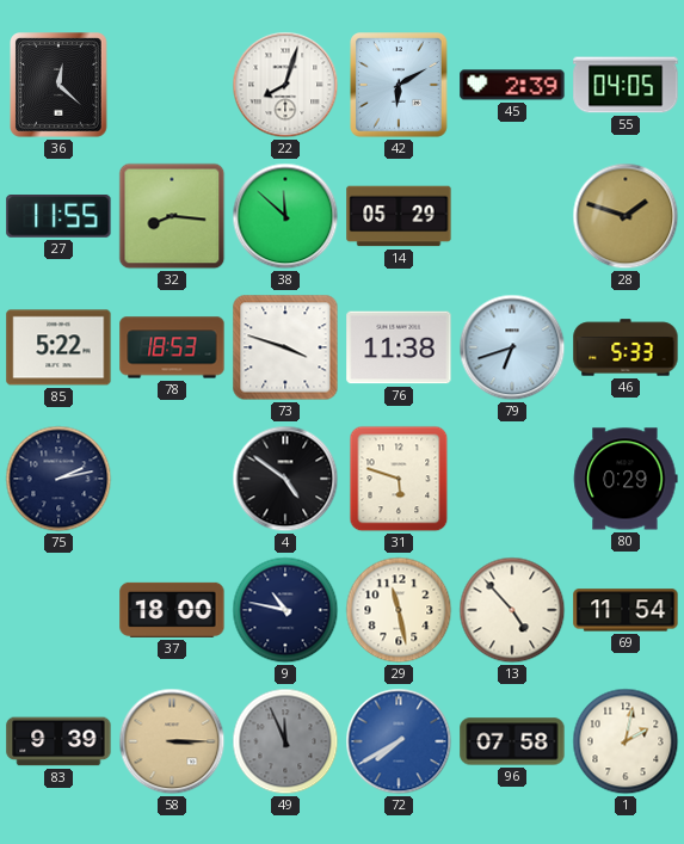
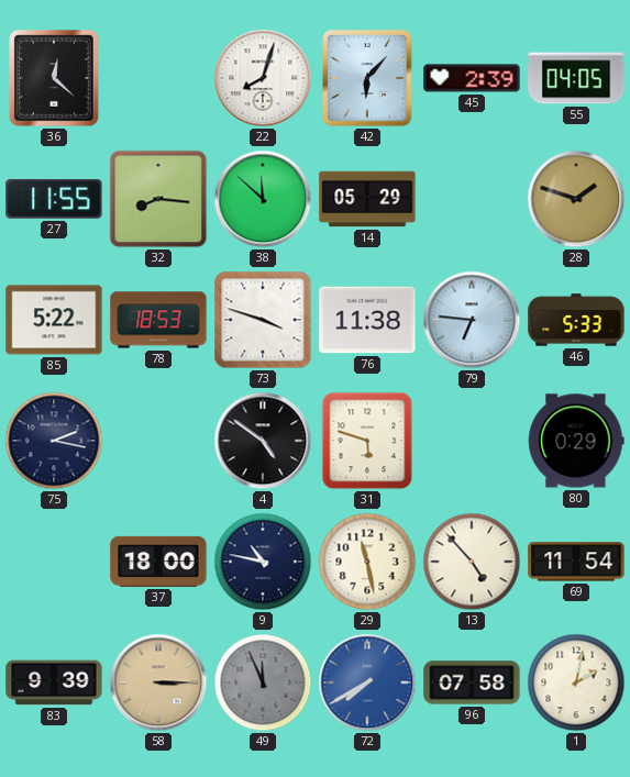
42: 6:10 -> 6:07
79: 6:42 -> 6:46
75: 2:13 -> 2:17
